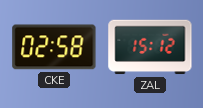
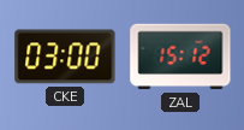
CKE: 02:58 -> 03:00
